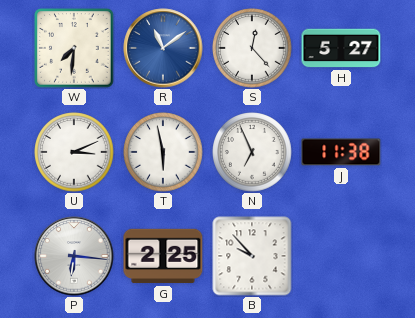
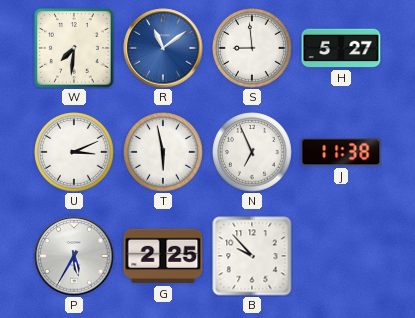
S: 12:23 -> 8:59
P: 6:16 -> 5:35
